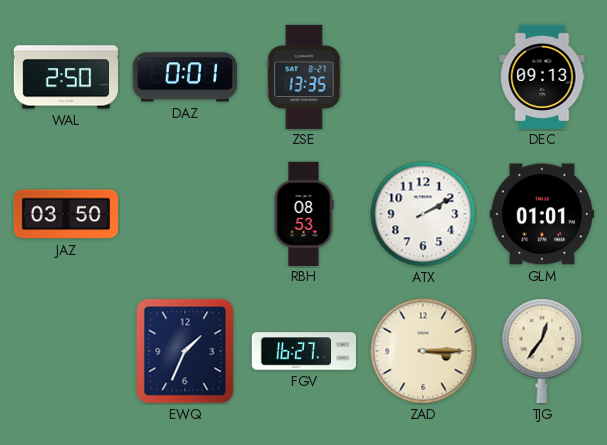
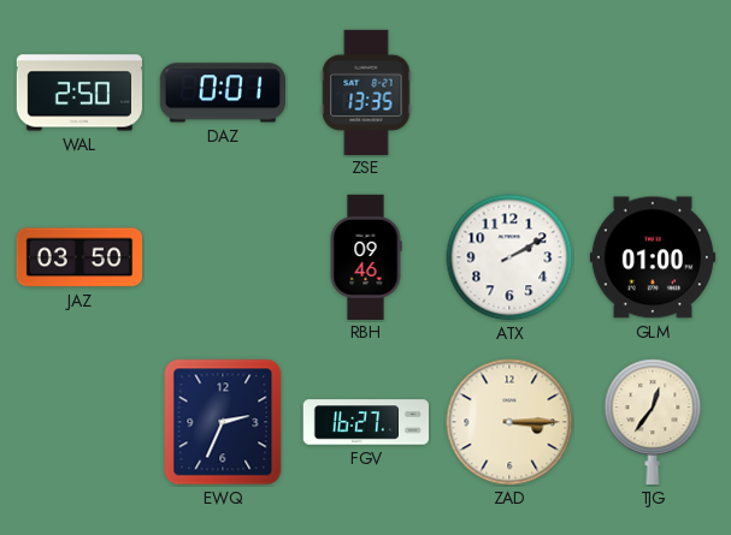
DEC: 09:13 -> none
RBH: 08:53 -> 09:46
GLM: 01:01 -> 01:00
EWQ: 1:34 -> 2:34
